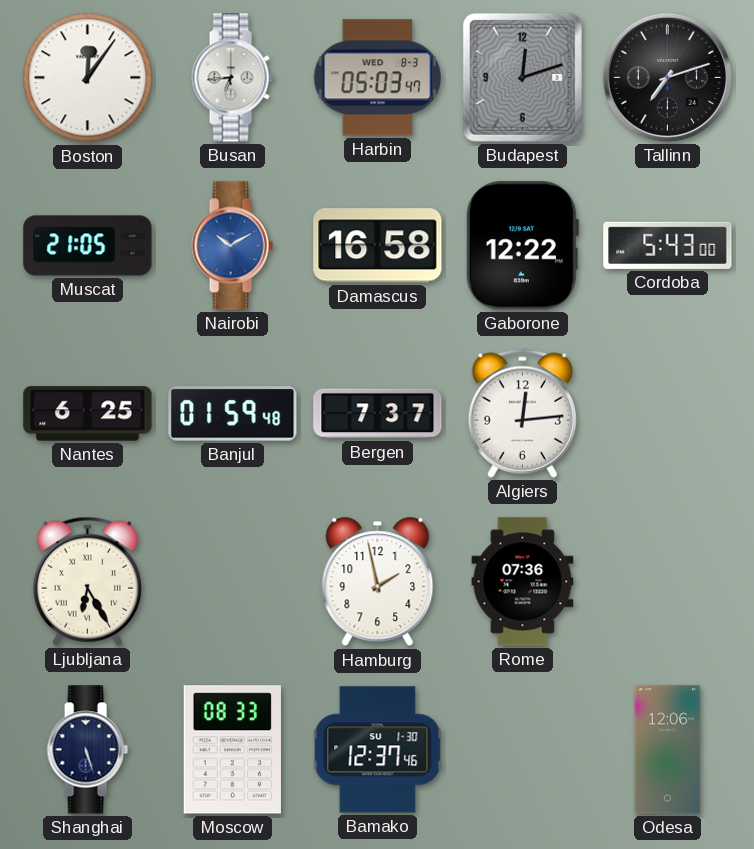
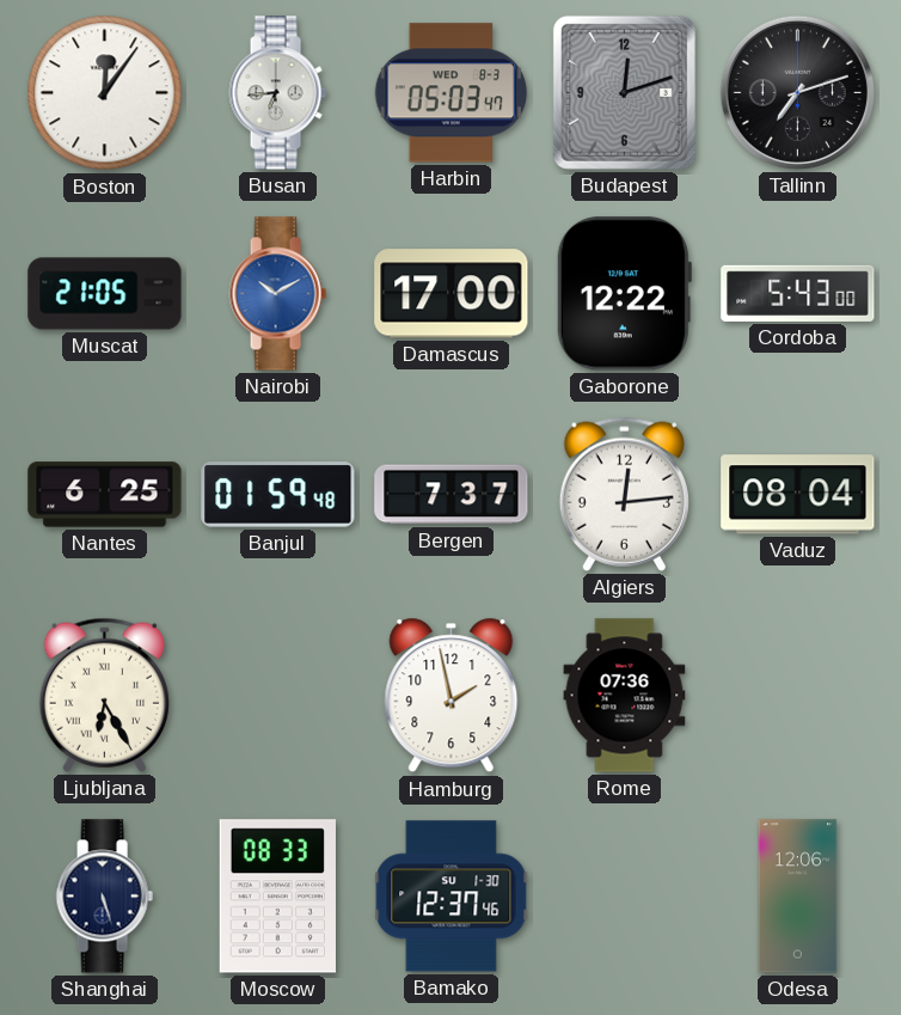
Damascus: 16:58 -> 17:00
Vaduz: none -> 08:04
